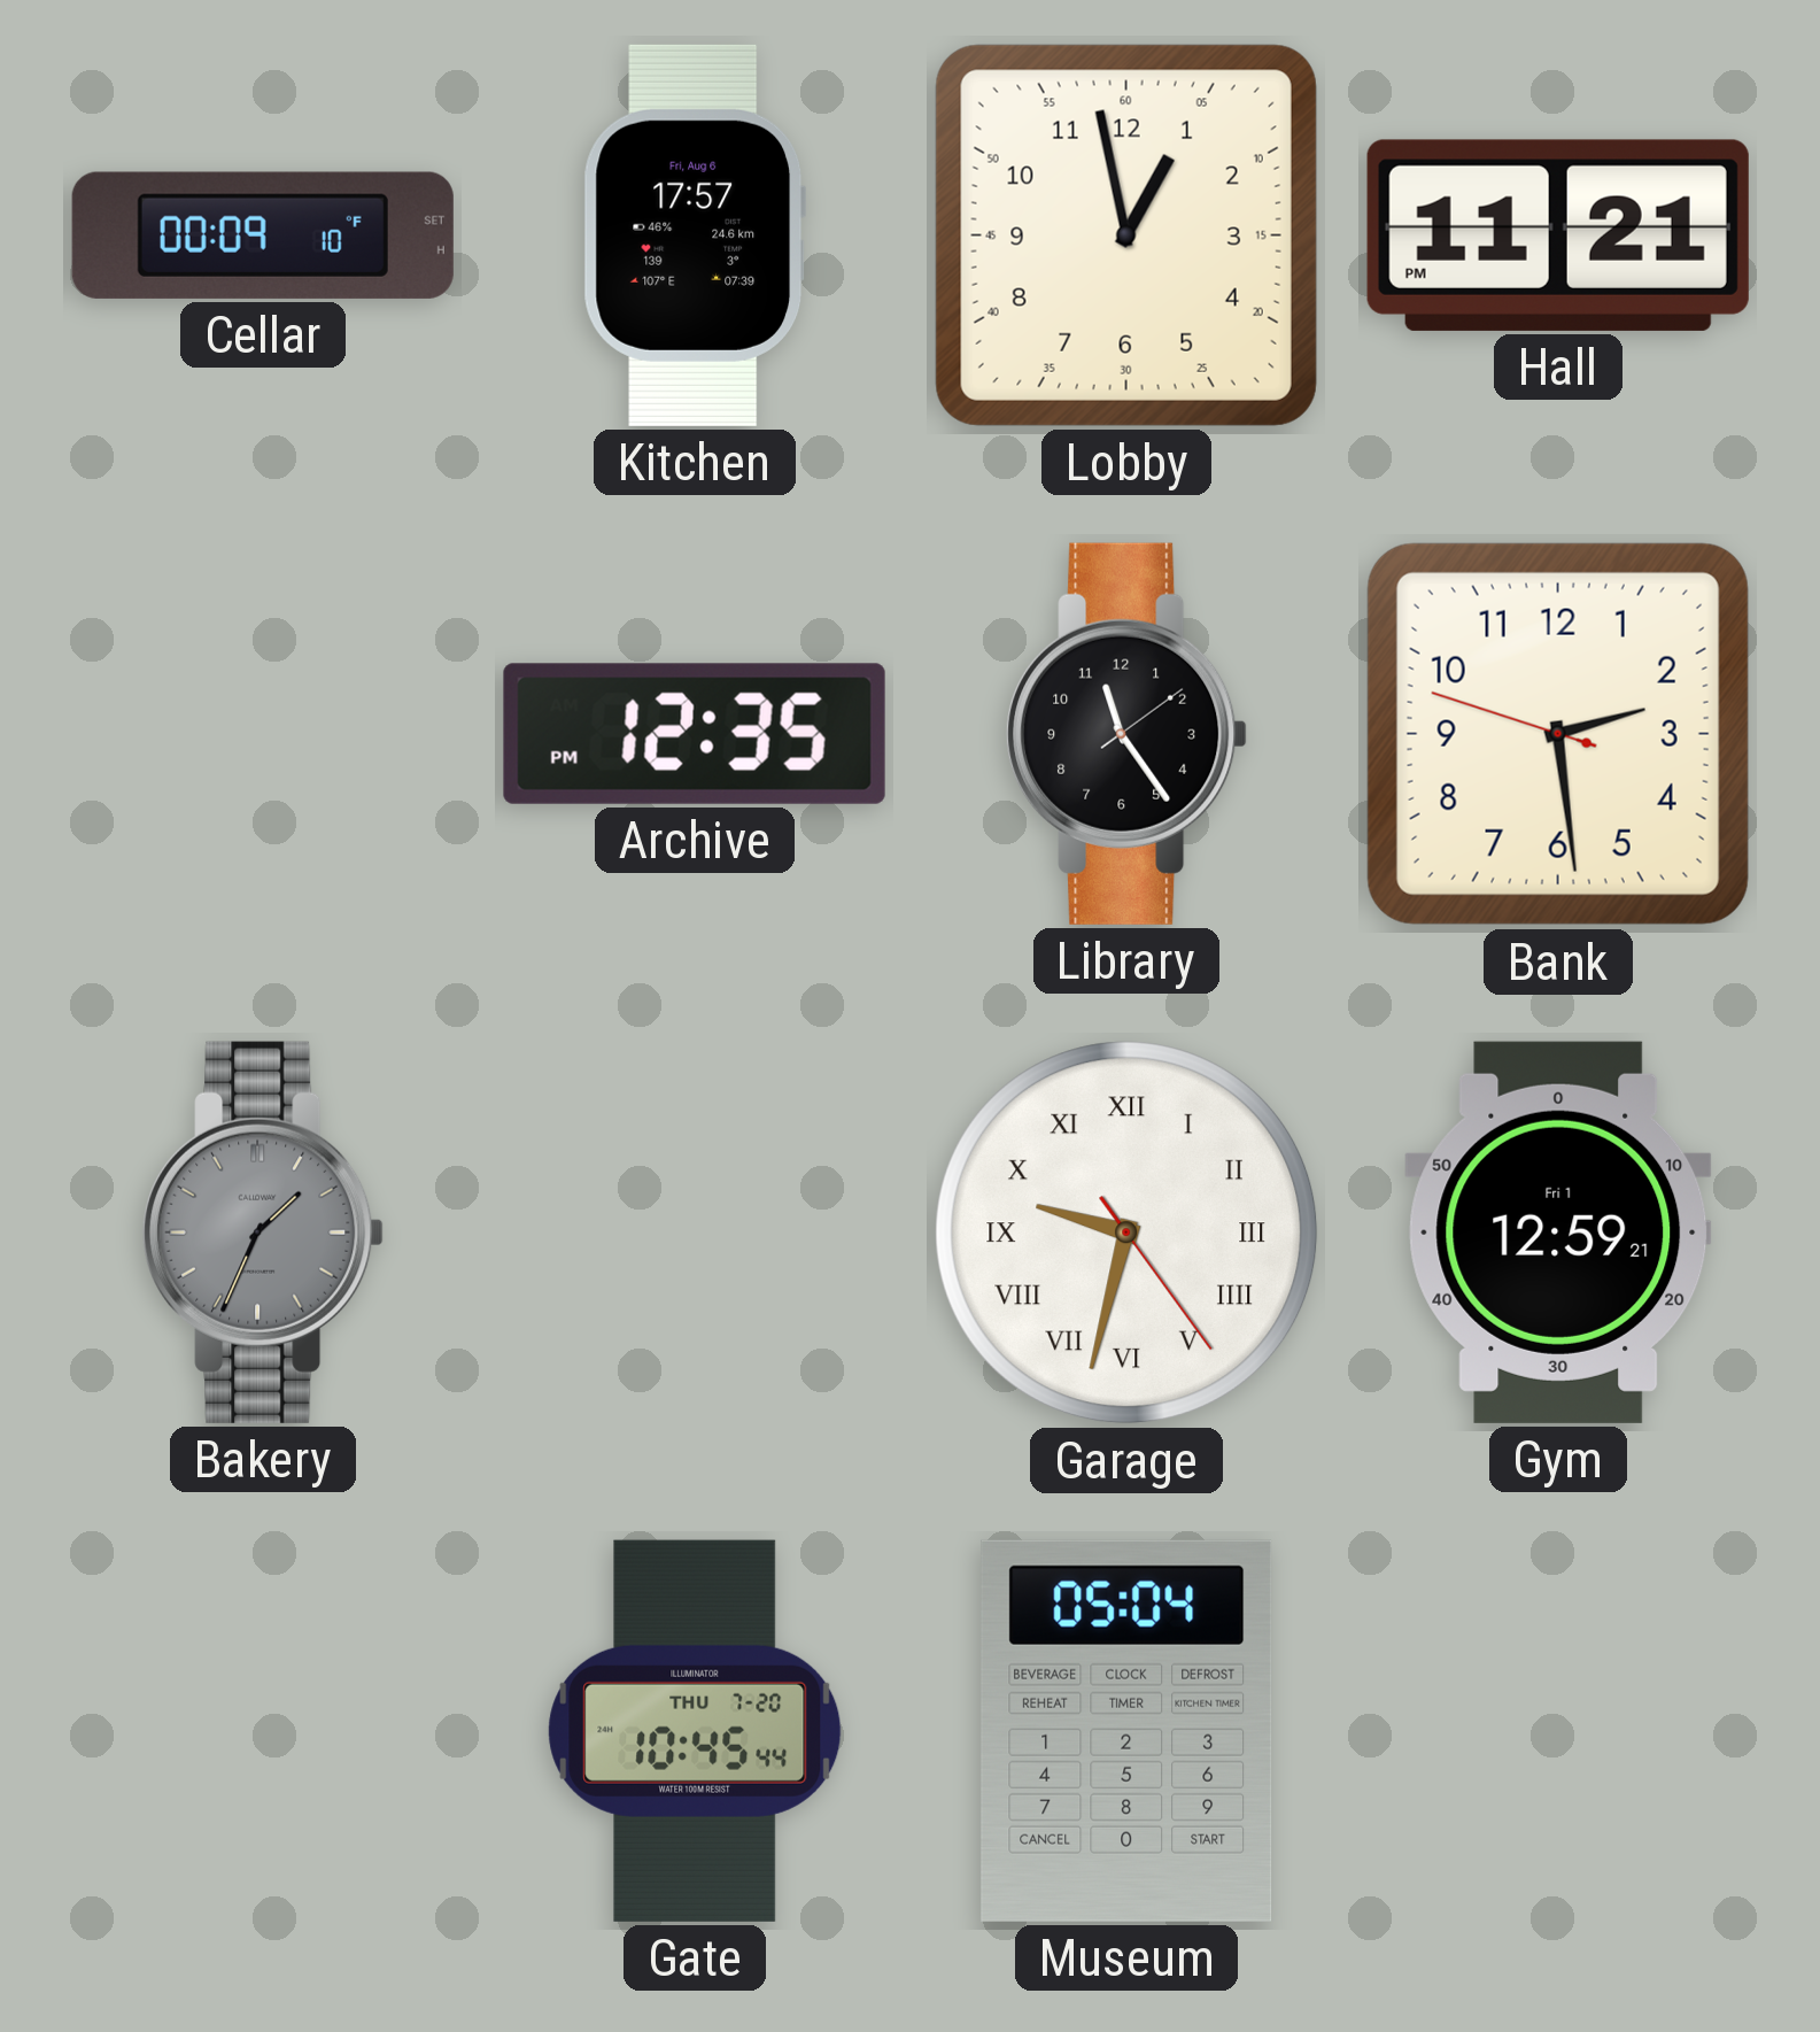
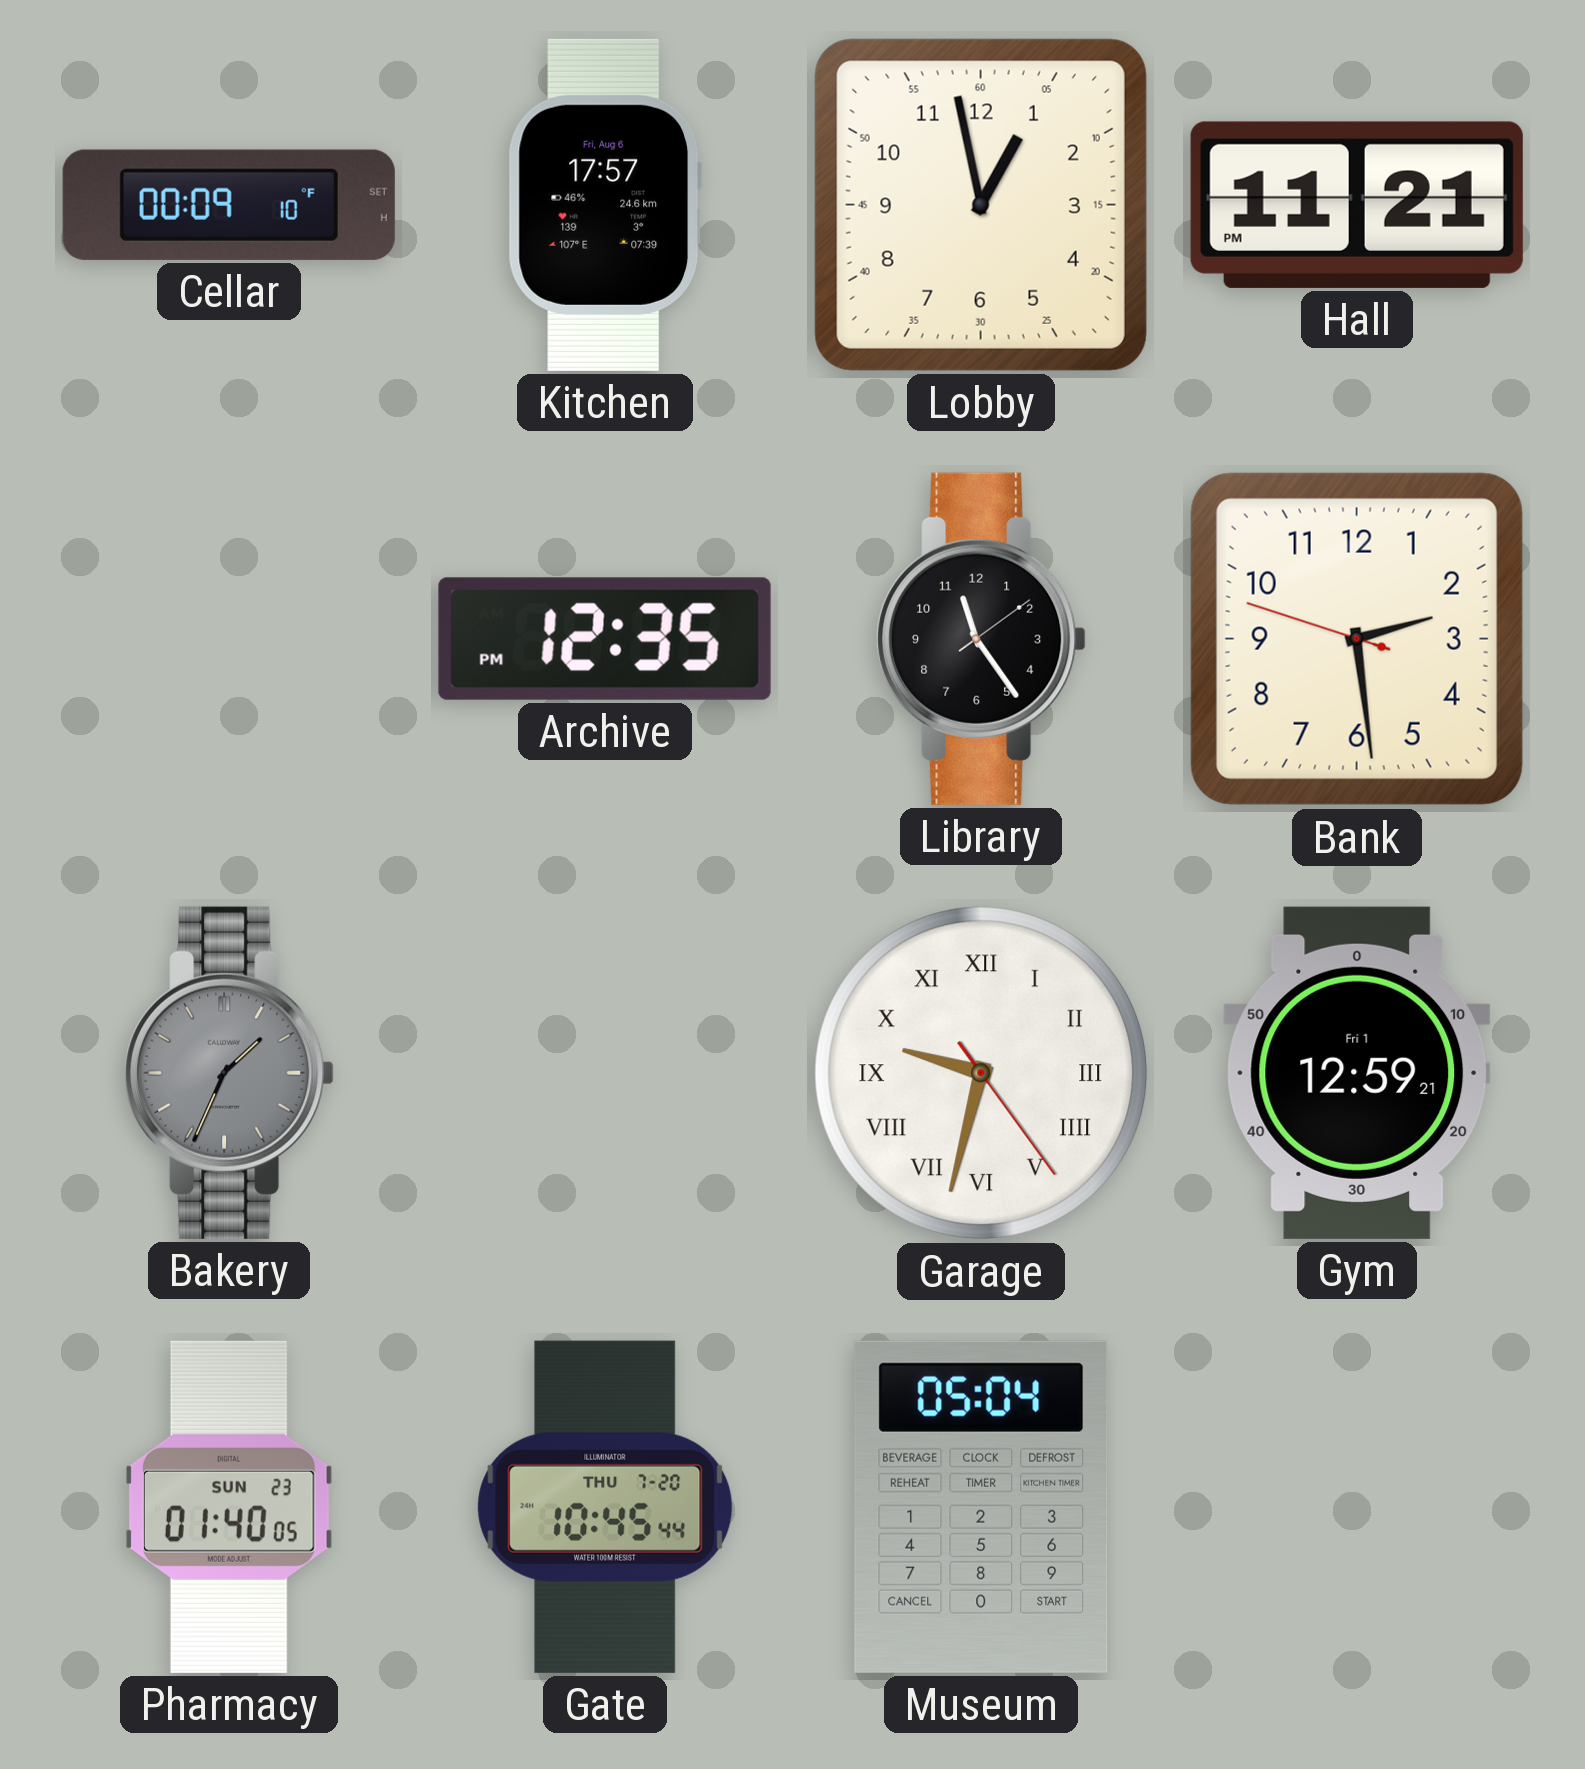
Pharmacy: none -> 01:40
